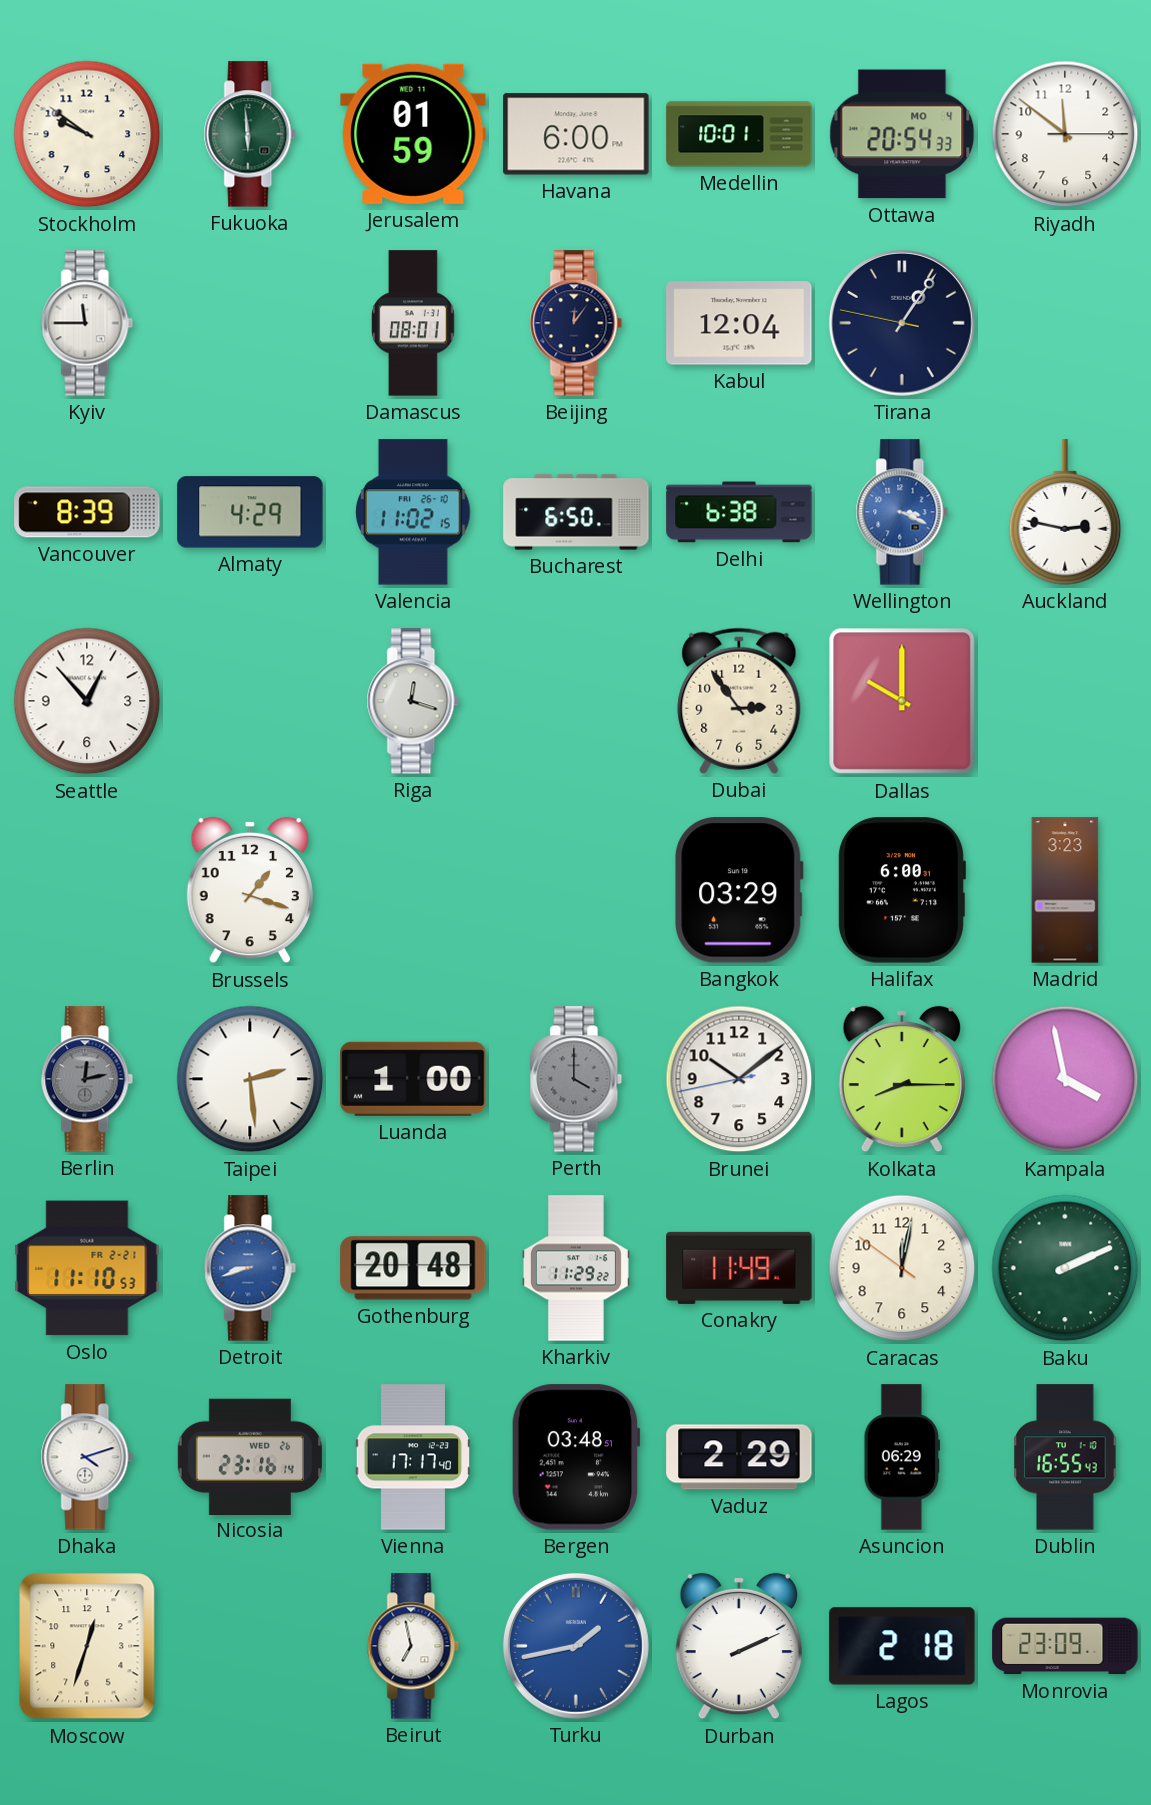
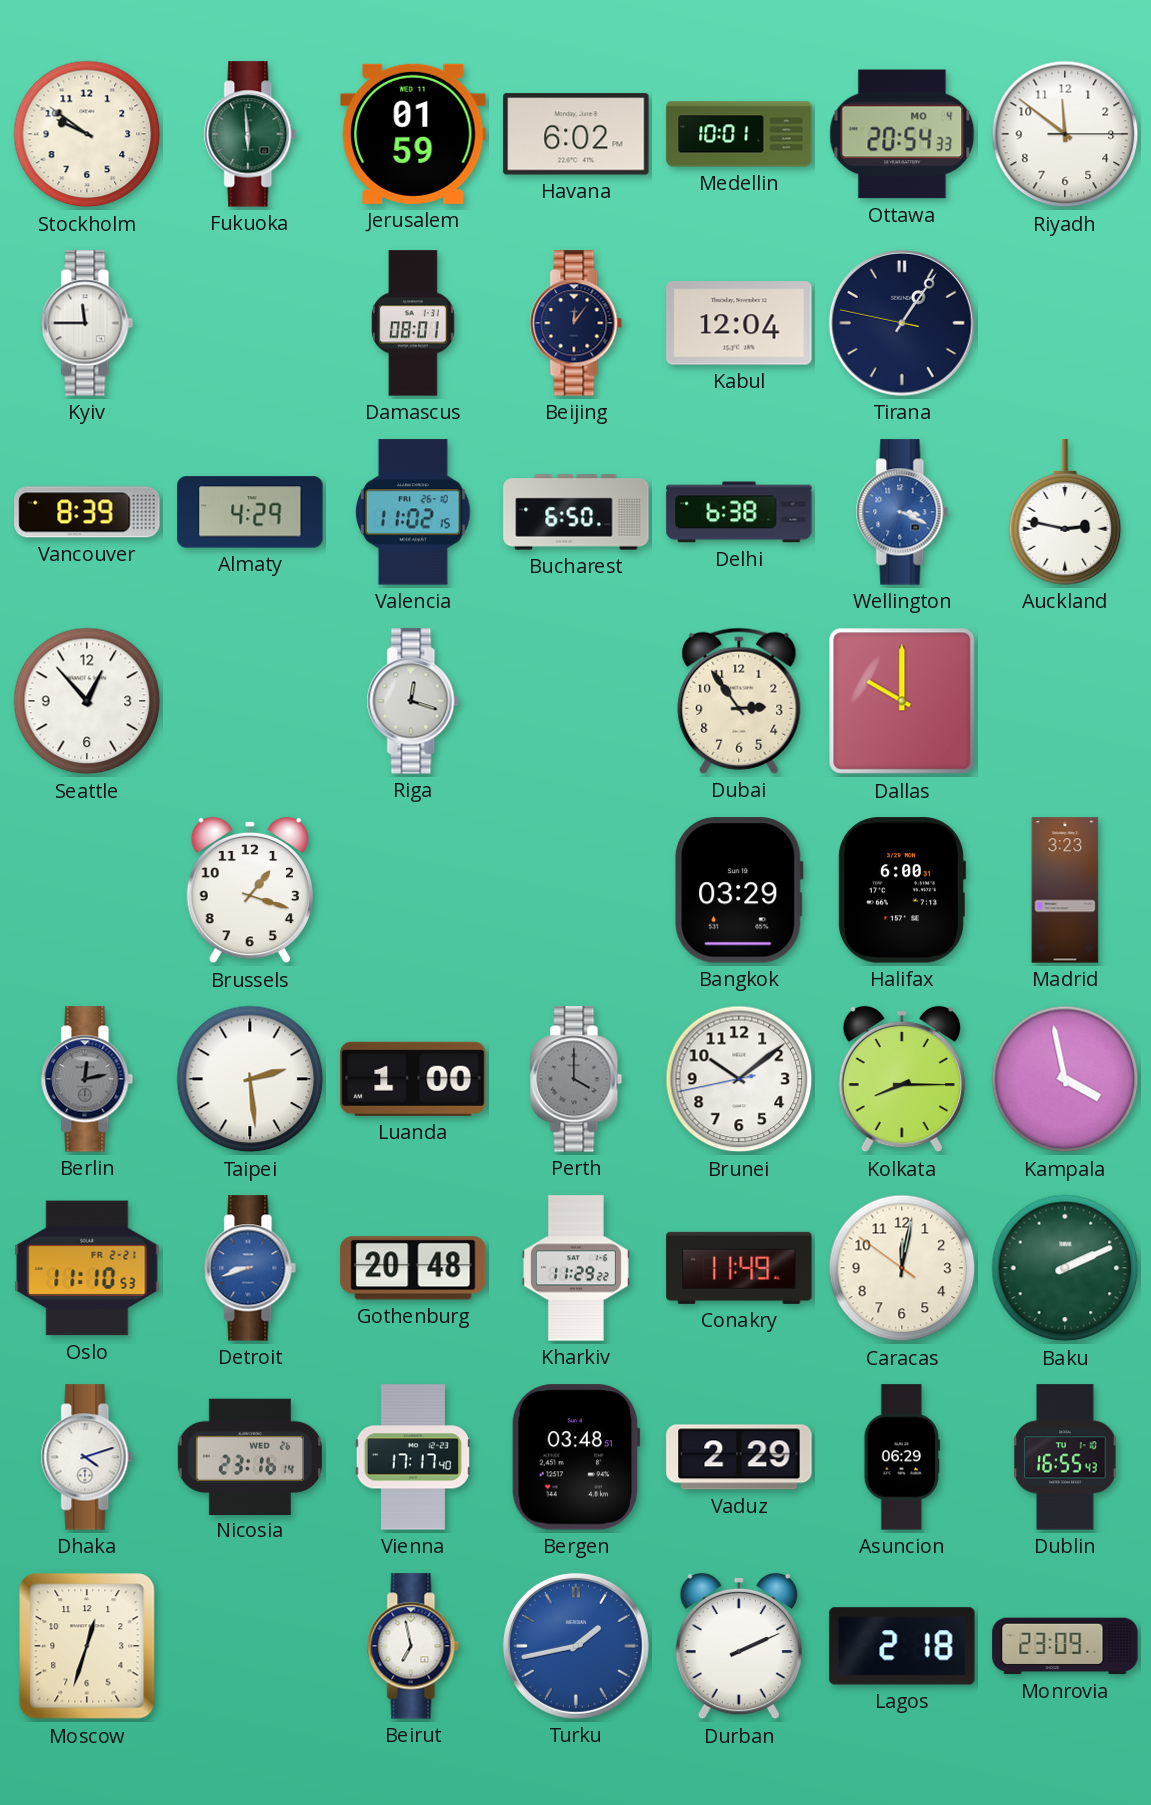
Havana: 6:00 -> 6:02
